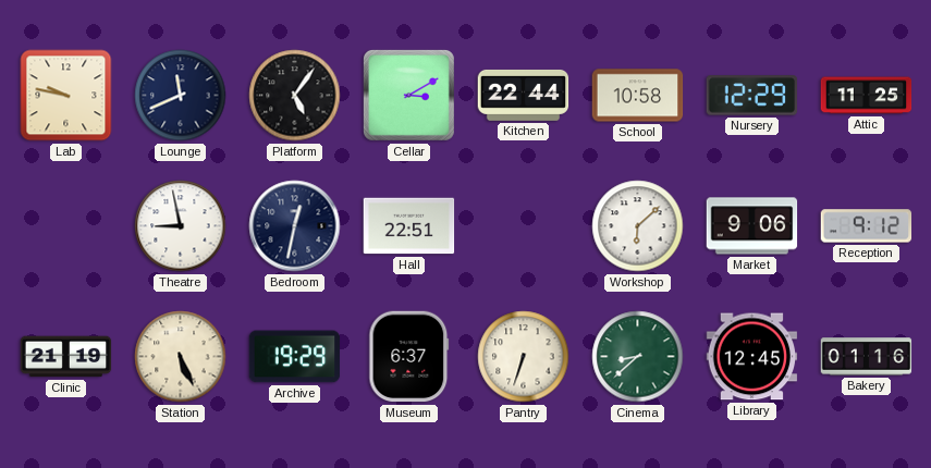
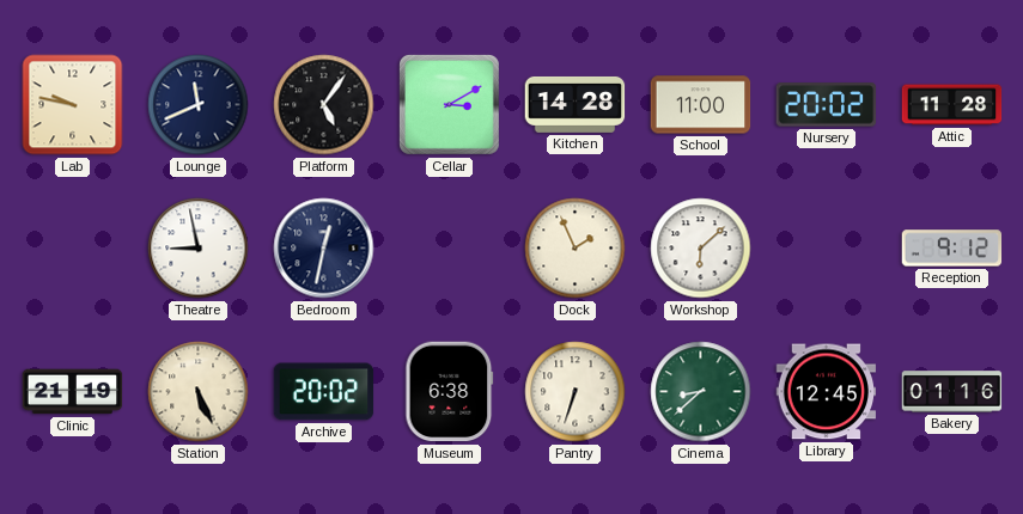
Kitchen: 22:44 -> 14:28
School: 10:58 -> 11:00
Nursery: 12:29 -> 20:02
Attic: 11:25 -> 11:28
Hall: 22:51 -> none
Dock: none -> 1:56
Market: 9:06 -> none
Archive: 19:29 -> 20:02
Museum: 6:37 -> 6:38
